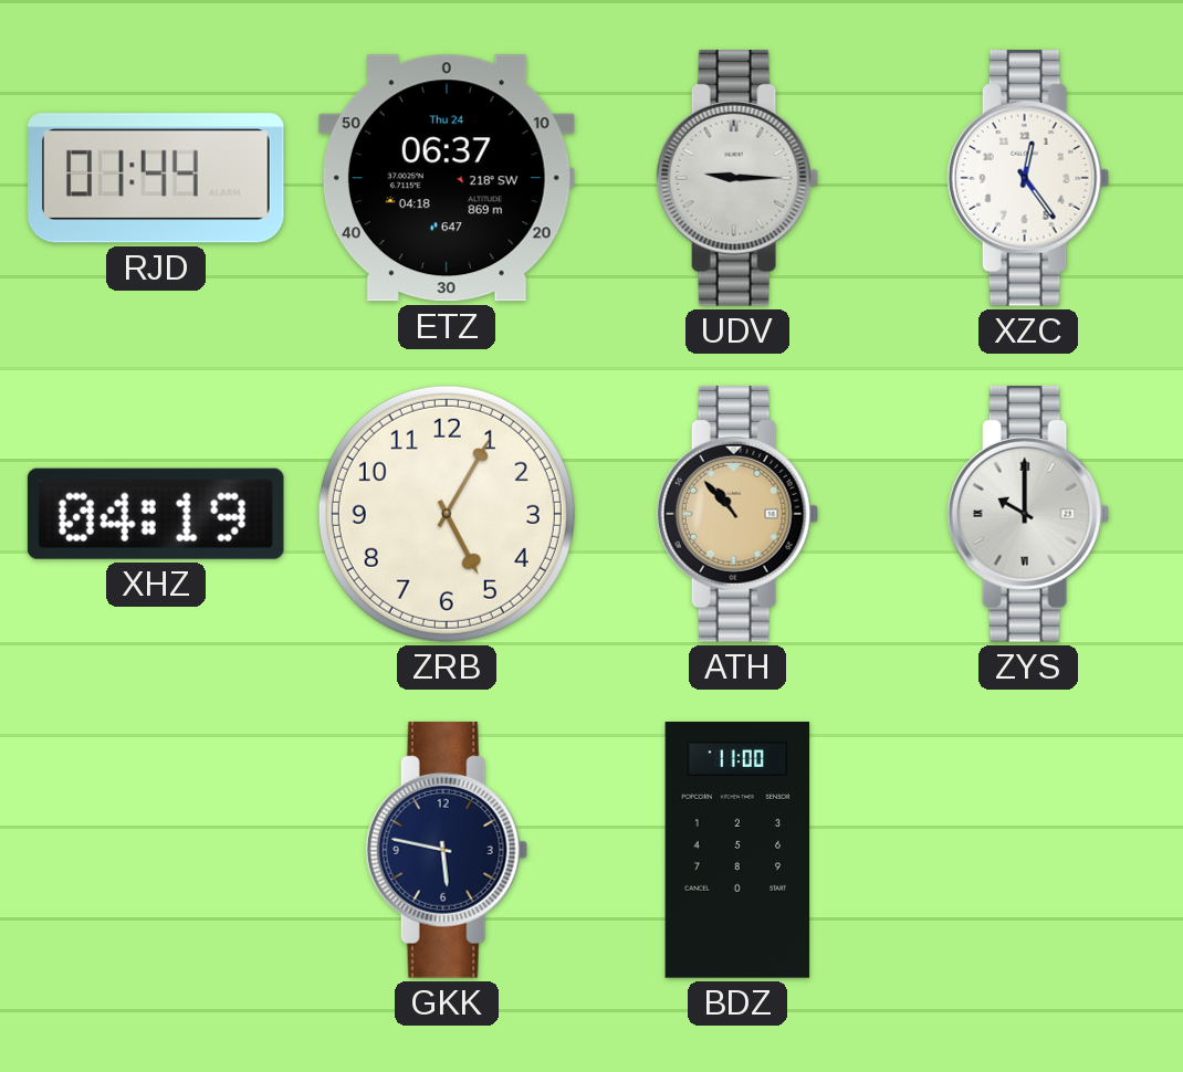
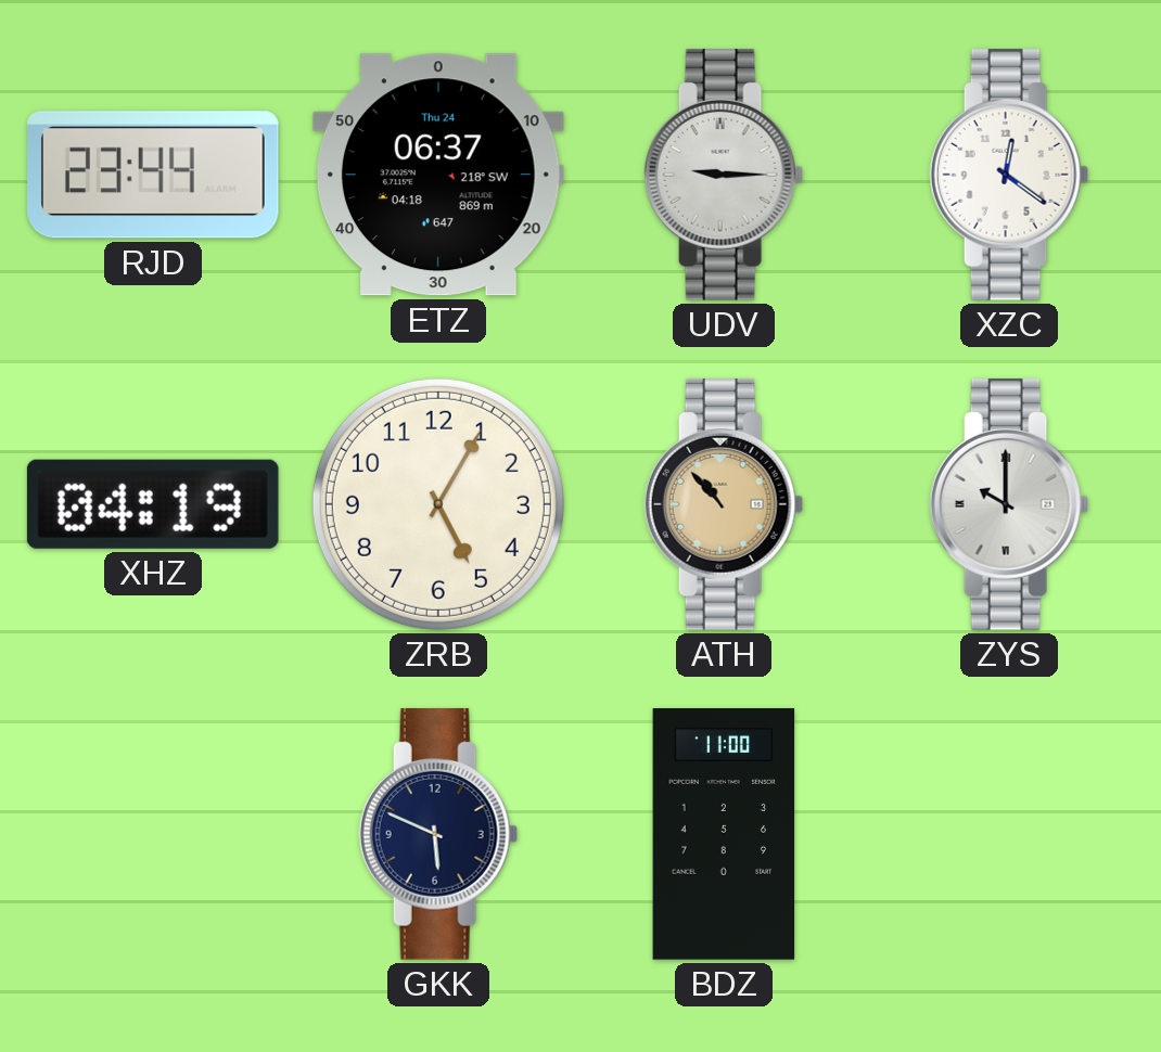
RJD: 01:44 -> 23:44
XZC: 12:24 -> 12:21
GKK: 5:47 -> 5:49
